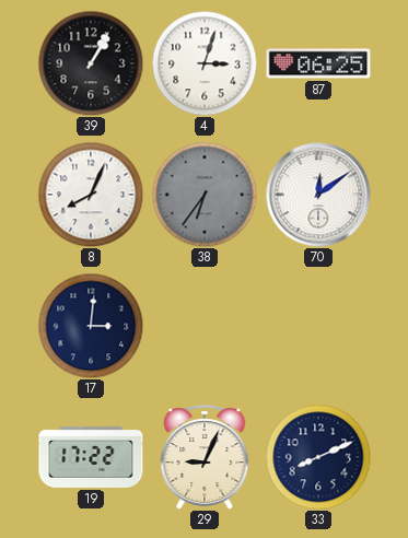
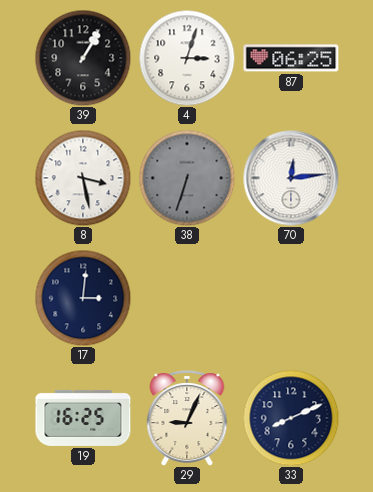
8: 8:04 -> 3:28
38: 6:36 -> 6:33
70: 12:09 -> 12:14
19: 17:22 -> 16:25
